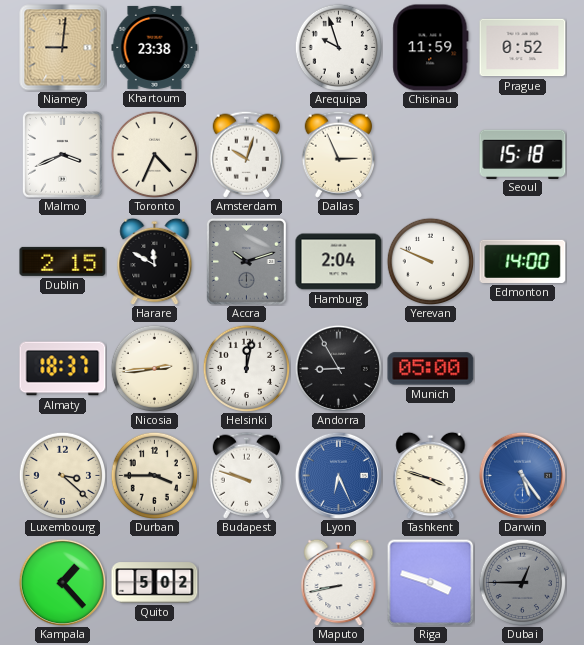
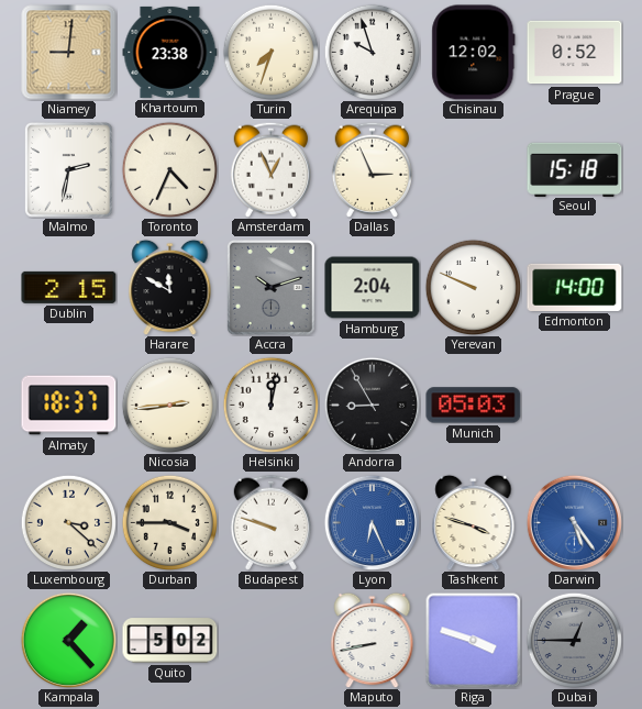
Turin: none -> 7:33
Chisinau: 11:59 -> 12:02
Malmo: 3:41 -> 2:32
Amsterdam: 10:03 -> 12:56
Munich: 05:00 -> 05:03
